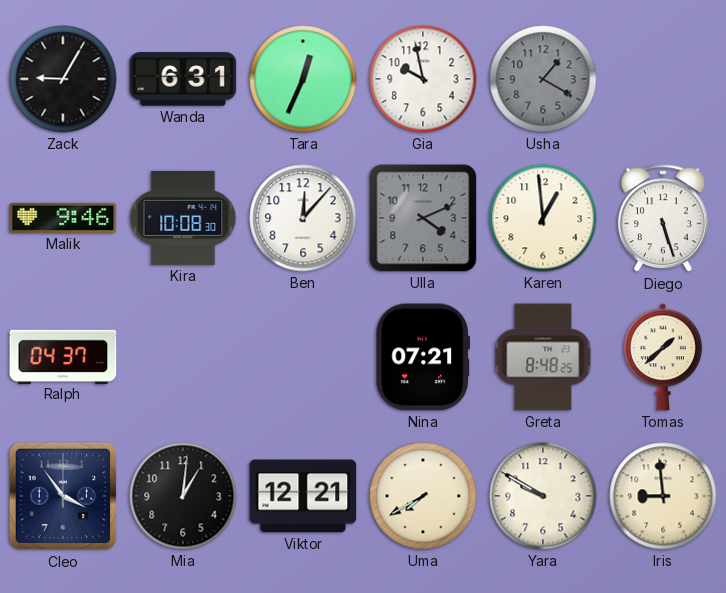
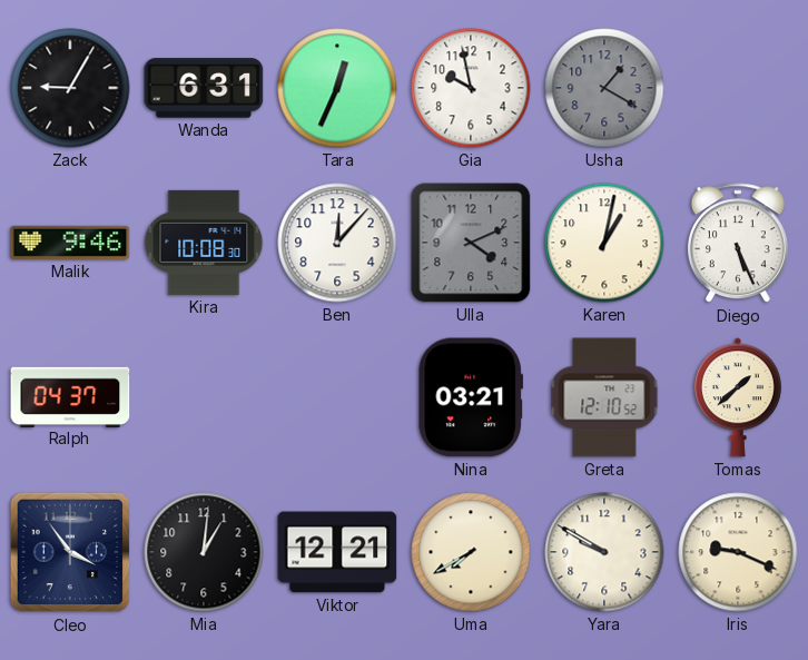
Karen: 12:59 -> 1:02
Diego: 5:27 -> 5:26
Nina: 07:21 -> 03:21
Greta: 8:48 -> 12:10
Iris: 8:59 -> 9:19
